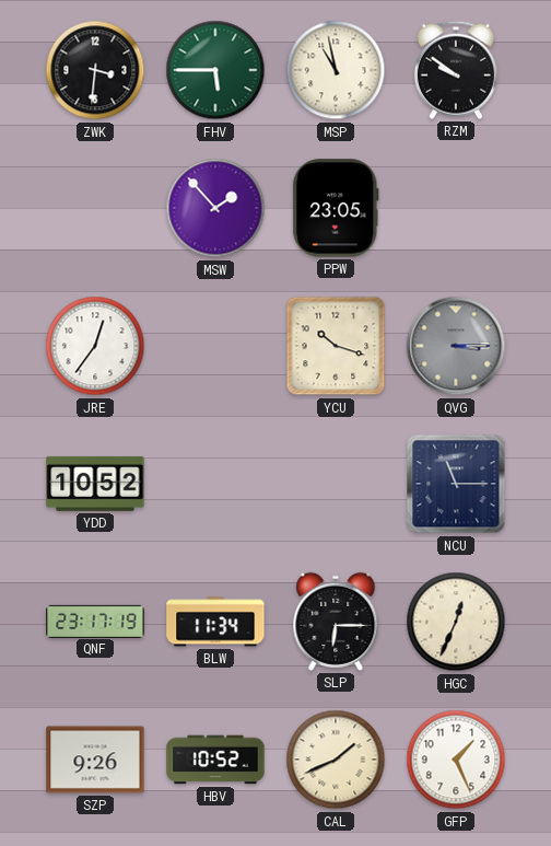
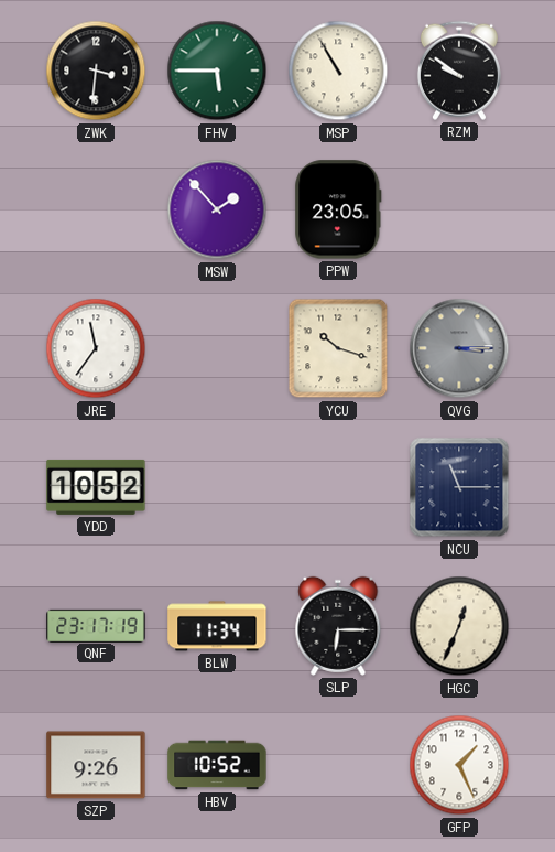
MSP: 10:58 -> 10:55
JRE: 12:36 -> 11:36
CAL: 1:41 -> none
